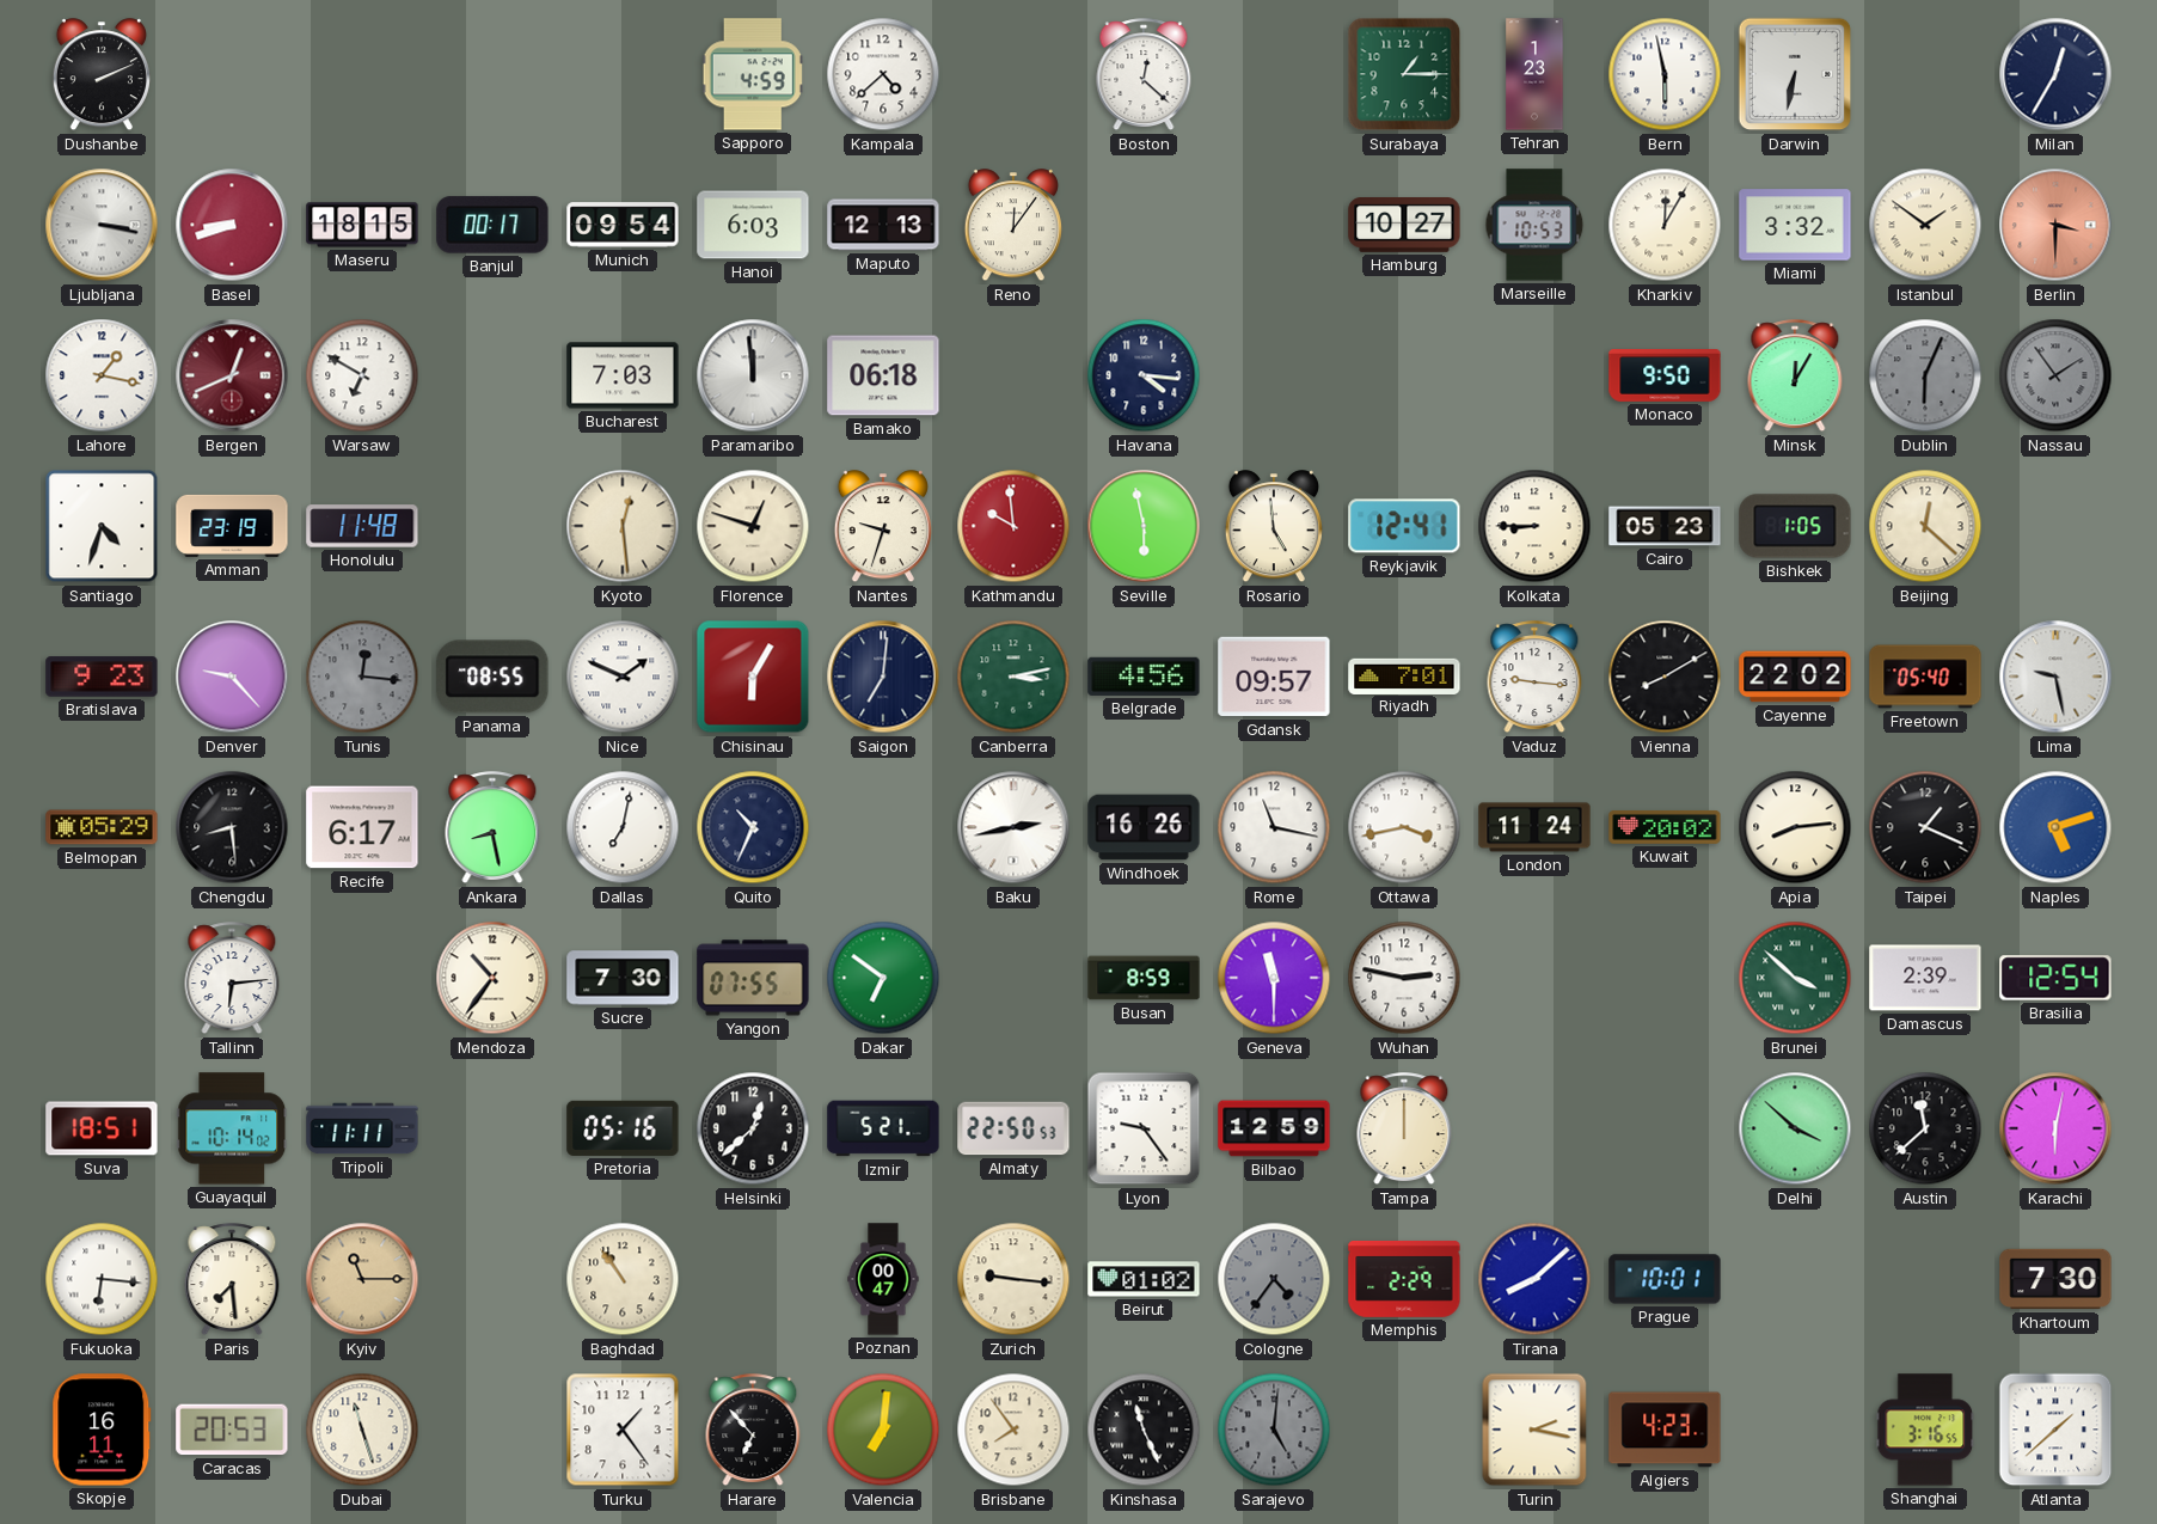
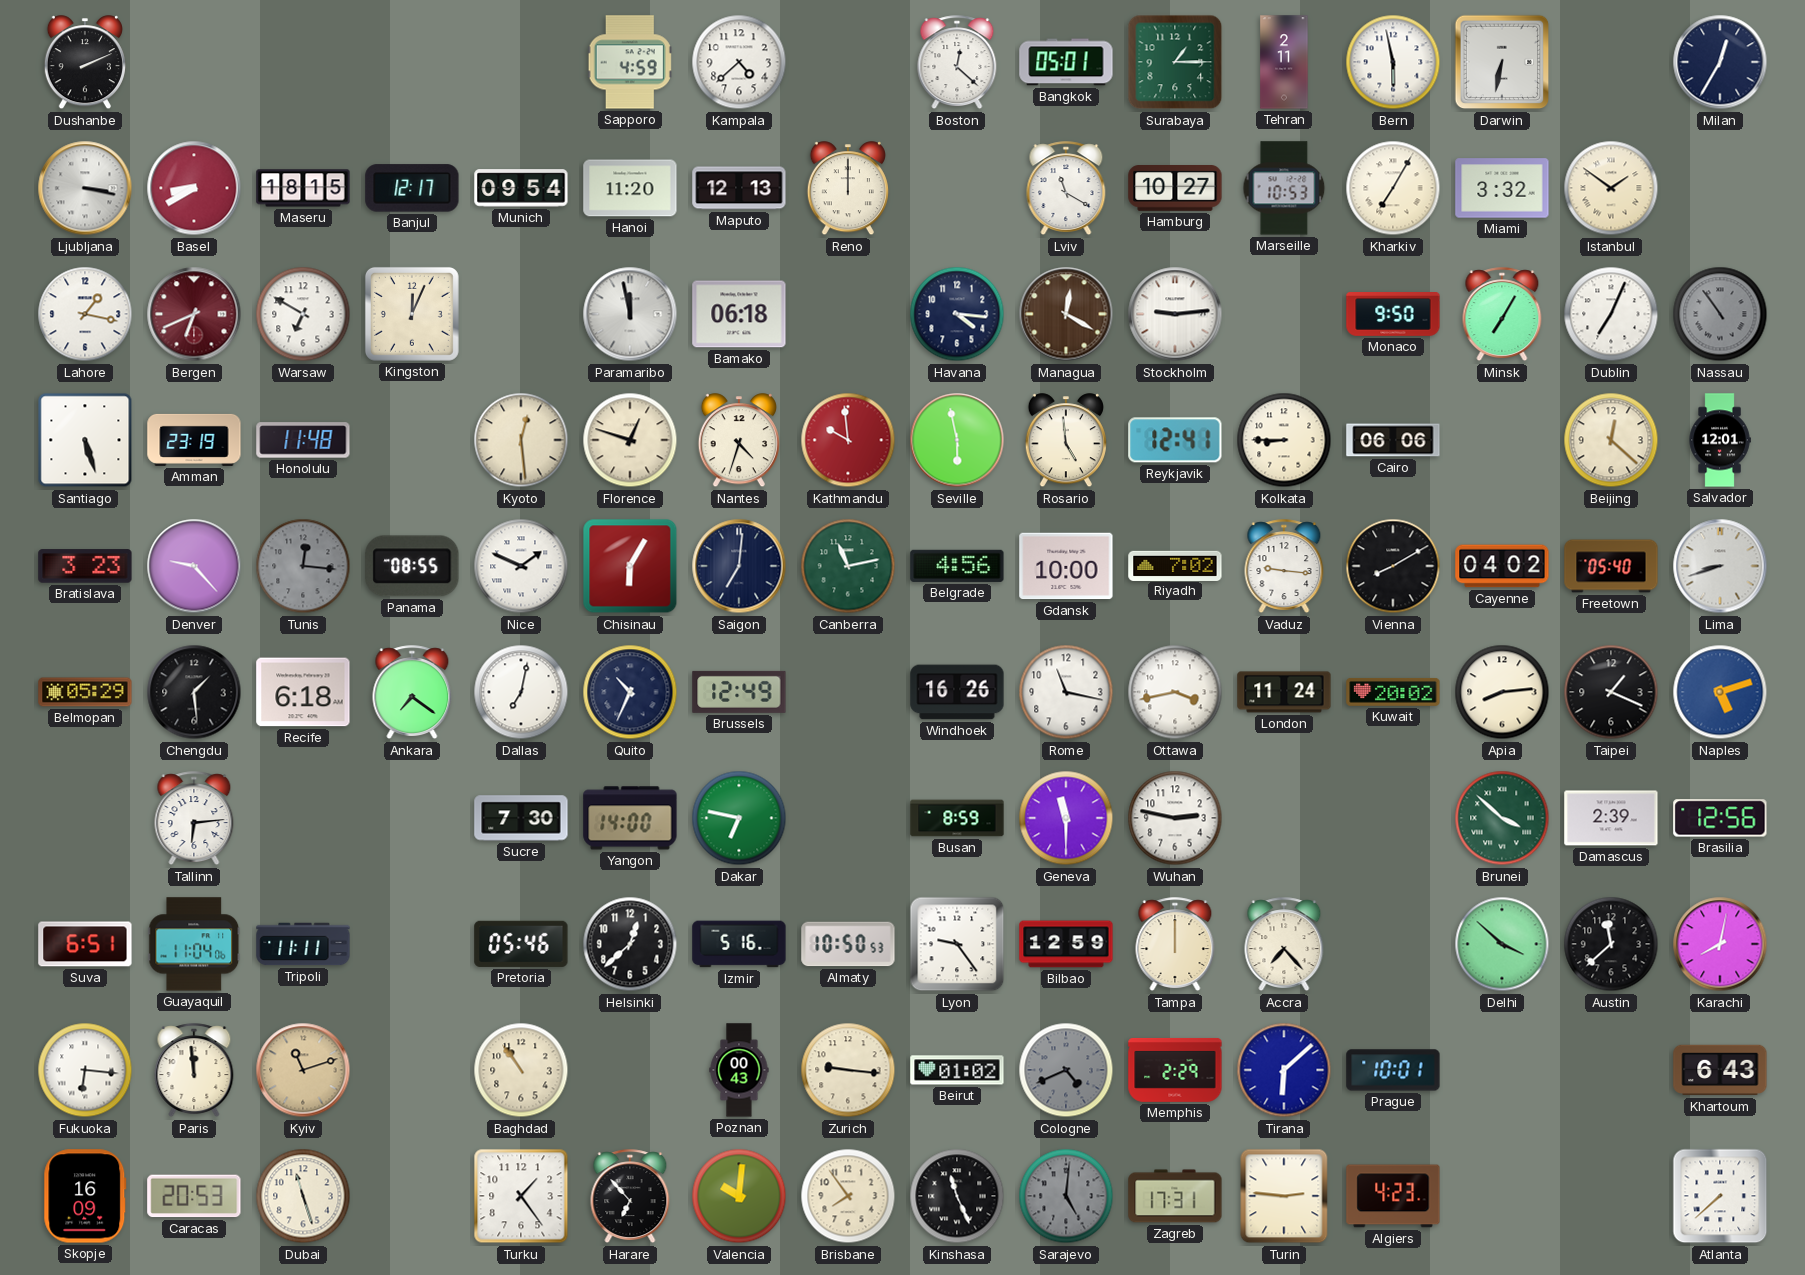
Bangkok: none -> 05:01
Tehran: 1:23 -> 2:11
Basel: 8:42 -> 8:40
Banjul: 00:17 -> 12:17
Hanoi: 6:03 -> 11:20
Reno: 12:06 -> 12:00
Lviv: none -> 11:20
Kharkiv: 12:05 -> 7:05
Berlin: 3:30 -> none
Bergen: 12:41 -> 6:41
Kingston: none -> 12:04
Bucharest: 7:03 -> none
Paramaribo: 11:59 -> 11:58
Managua: none -> 12:20
Stockholm: none -> 9:14
Minsk: 12:05 -> 7:05
Dublin: 6:04 -> 7:04
Dublin dial: grey -> white
Nassau: 1:54 -> 10:54
Santiago: 4:33 -> 5:27
Nantes: 9:33 -> 4:33
Cairo: 05:23 -> 06:06
Bishkek: 1:05 -> none
Salvador: none -> 12:01
Bratislava: 9:23 -> 3:23
Canberra: 3:13 -> 11:13
Gdansk: 09:57 -> 10:00
Riyadh: 7:01 -> 7:02
Cayenne: 22:02 -> 04:02
Lima: 9:28 -> 8:42
Chengdu: 8:29 -> 1:29
Recife: 6:17 -> 6:18
Ankara: 8:28 -> 7:21
Brussels: none -> 12:49
Baku: 2:43 -> none
Mendoza: 10:36 -> none
Yangon: 07:55 -> 14:00
Dakar: 6:51 -> 6:47
Brasilia: 12:54 -> 12:56
Suva: 18:51 -> 6:51
Guayaquil: 10:14 -> 11:04
Pretoria: 05:16 -> 05:46
Izmir: 5:21 -> 5:16
Almaty: 22:50 -> 10:50
Accra: none -> 7:23
Karachi: 6:02 -> 8:02
Paris: 7:29 -> 11:59
Kyiv: 11:15 -> 11:12
Poznan: 00:47 -> 00:43
Cologne: 4:36 -> 4:41
Tirana: 8:08 -> 6:08
Khartoum: 7:30 -> 6:43
Skopje: 16:11 -> 16:09
Valencia: 7:01 -> 10:01
Zagreb: none -> 17:31
Turin: 2:17 -> 2:46
Shanghai: 3:16 -> none
Atlanta: 1:38 -> 7:38
